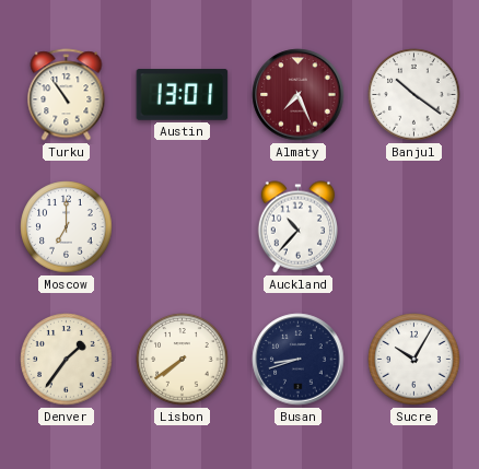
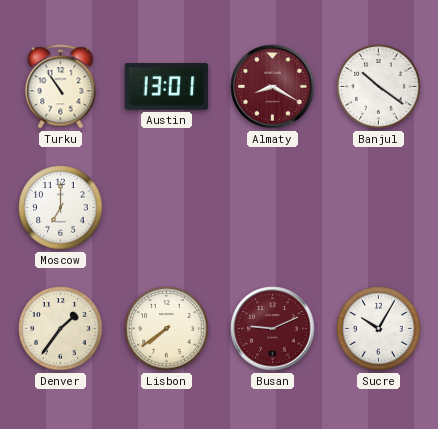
Almaty: 7:26 -> 8:20
Auckland: 10:37 -> none
Busan: 8:42 -> 9:11
Busan dial: navy -> burgundy
